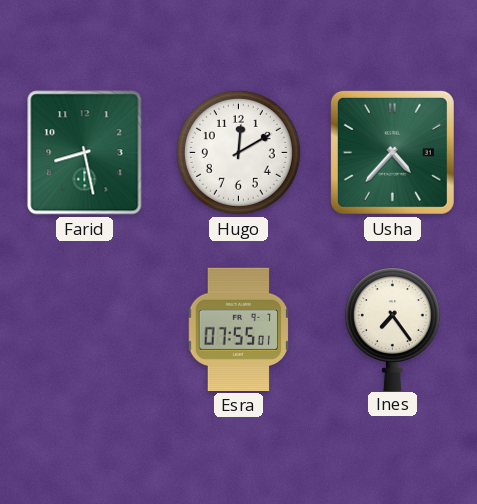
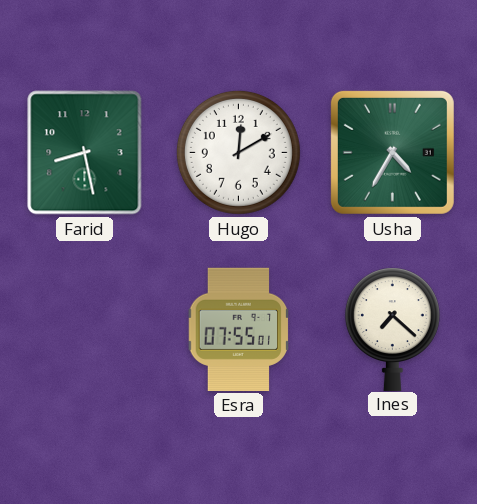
Usha: 4:37 -> 4:35
Ines: 7:24 -> 7:22
